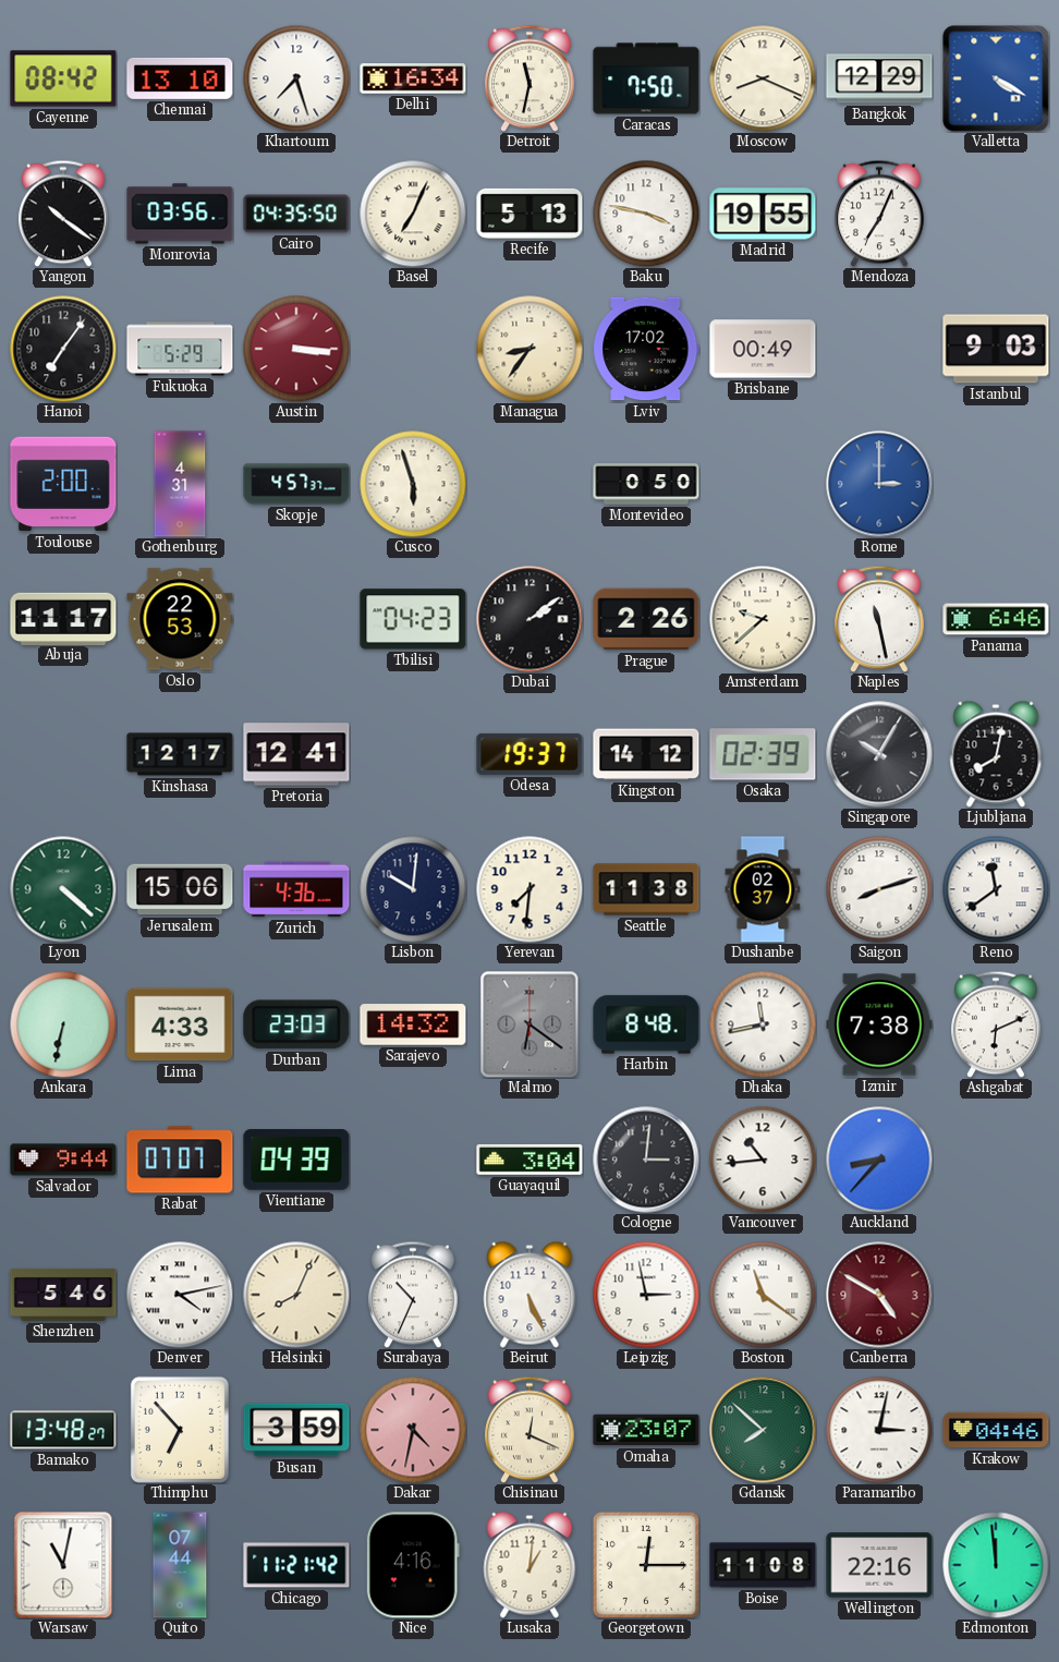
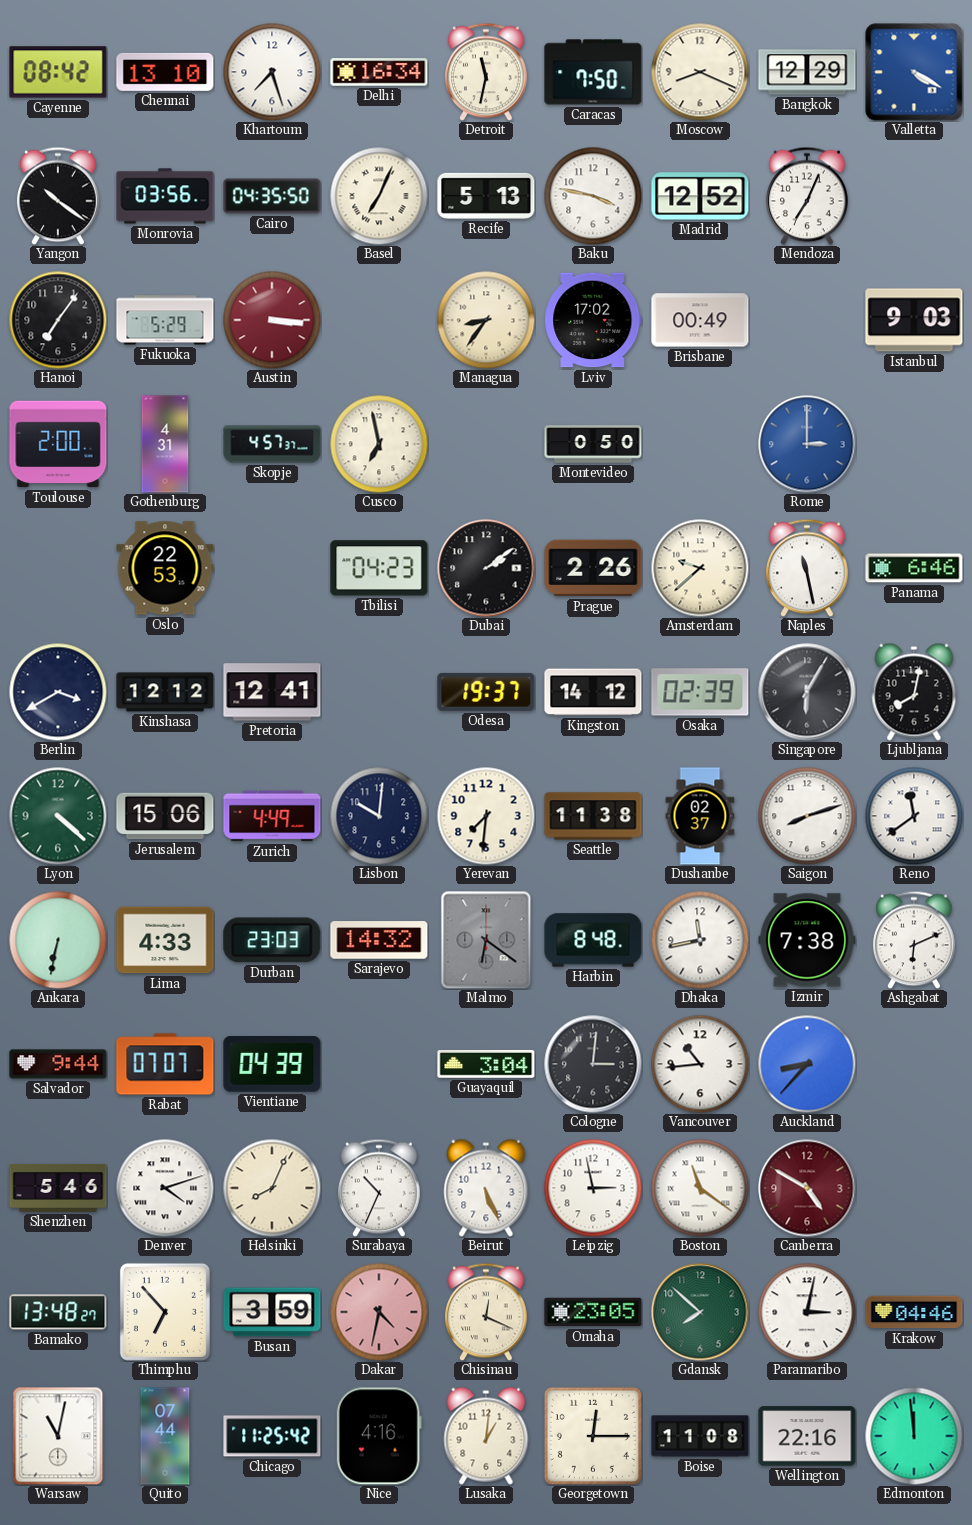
Madrid: 19:55 -> 12:52
Cusco: 5:57 -> 6:58
Abuja: 11:17 -> none
Berlin: none -> 3:40
Kinshasa: 12:17 -> 12:12
Singapore: 10:05 -> 6:05
Zurich: 4:36 -> 4:49
Denver: 4:13 -> 4:12
Omaha: 23:07 -> 23:05
Chicago: 11:21 -> 11:25
